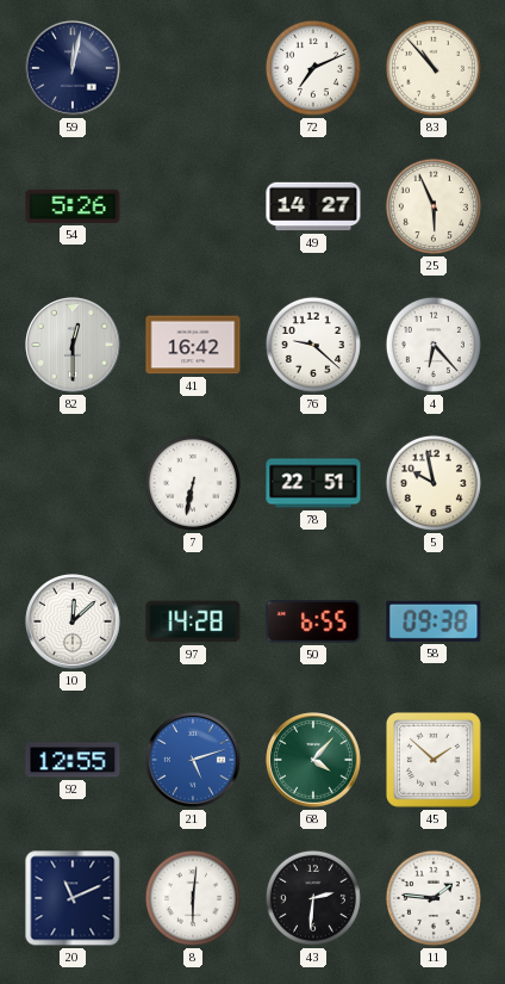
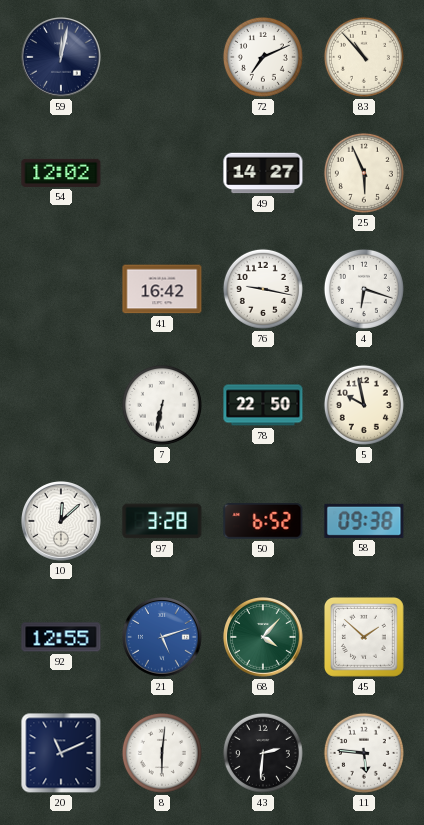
54: 5:26 -> 12:02
82: 12:30 -> none
76: 9:22 -> 9:17
4: 6:23 -> 6:18
78: 22:51 -> 22:50
97: 14:28 -> 3:28
50: 6:55 -> 6:52
11: 1:46 -> 5:46
